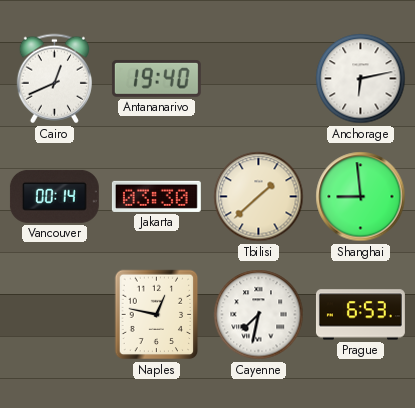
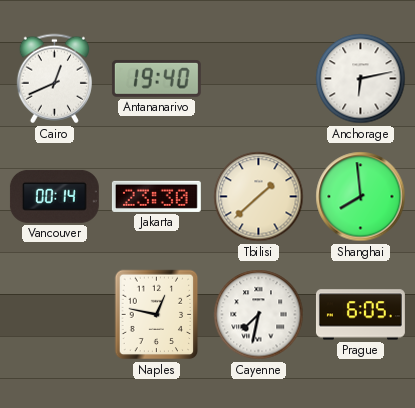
Jakarta: 03:30 -> 23:30
Shanghai: 8:59 -> 7:59
Prague: 6:53 -> 6:05
